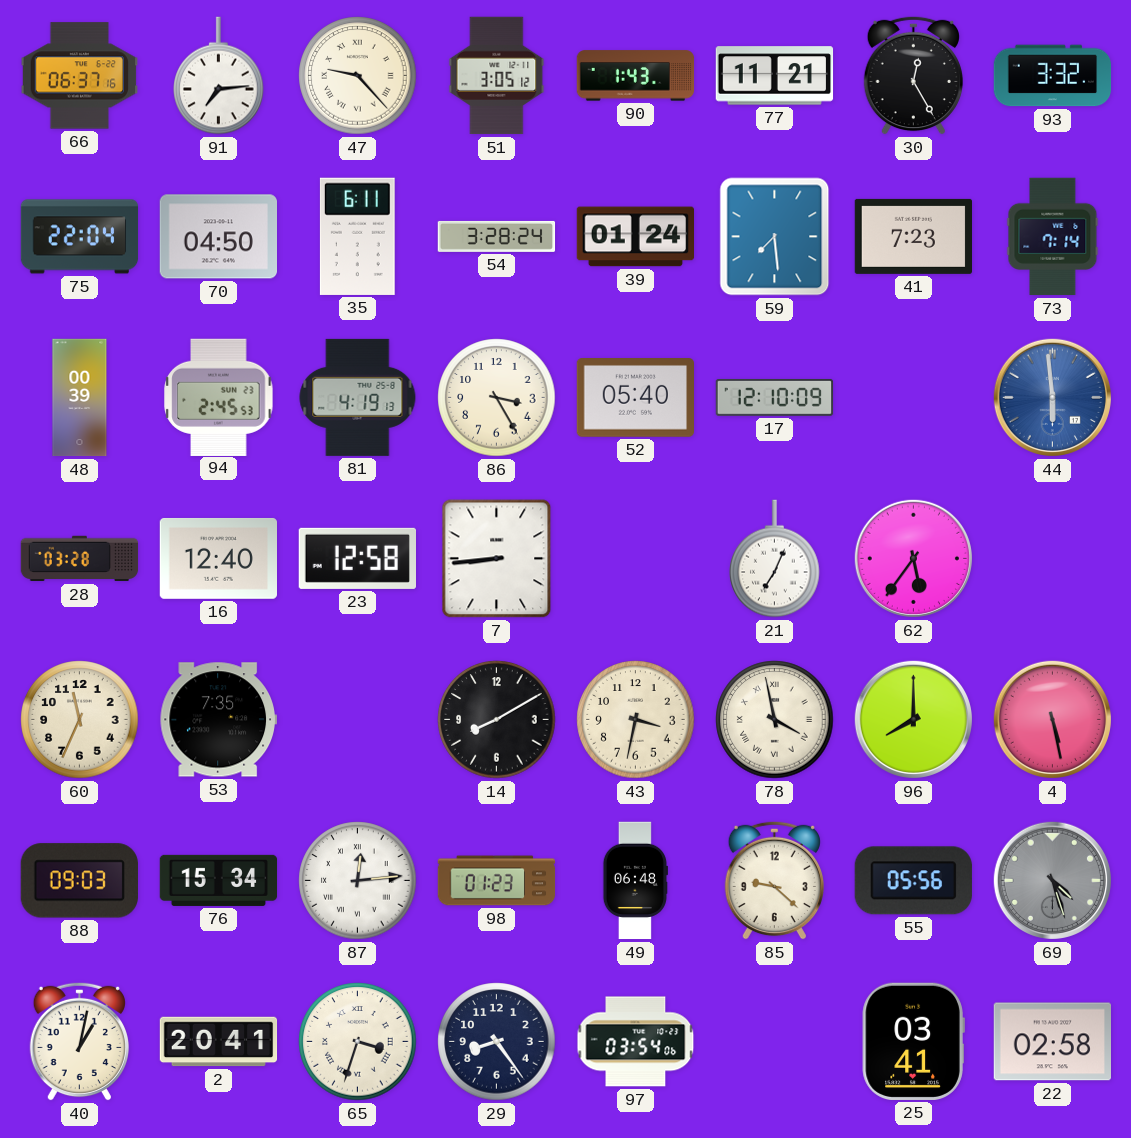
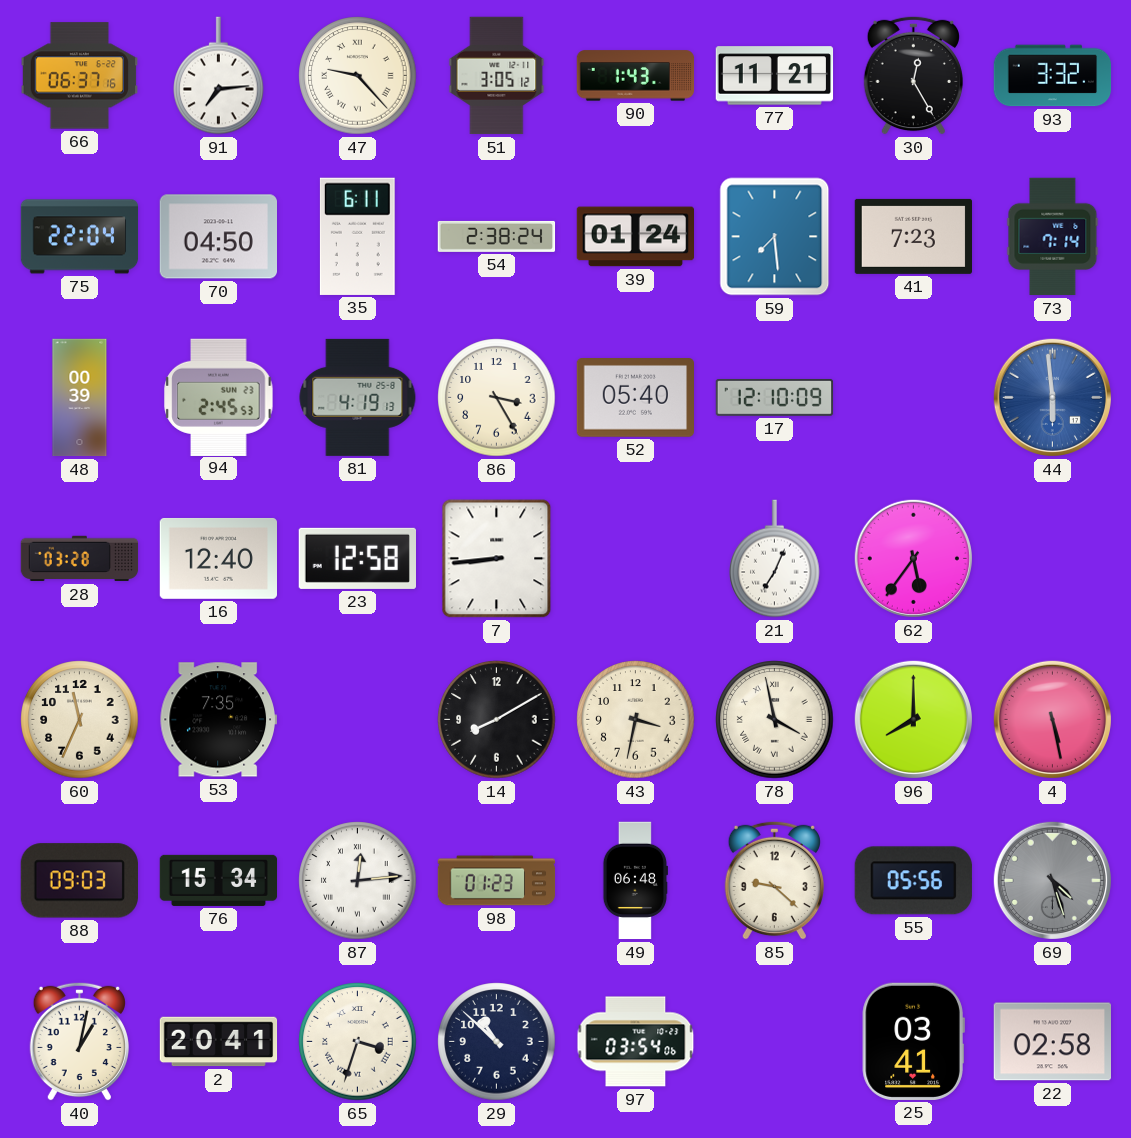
54: 3:28 -> 2:38
29: 8:24 -> 10:52
